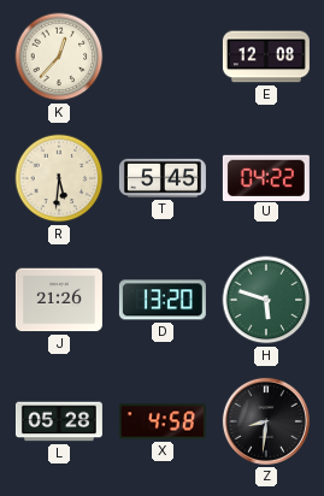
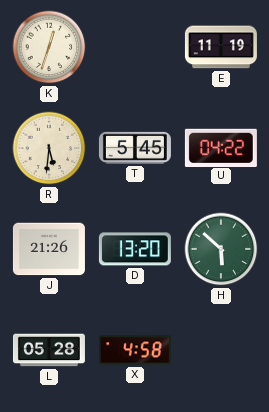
K: 12:37 -> 12:33
E: 12:08 -> 11:19
H: 5:48 -> 5:52
Z: 8:31 -> none
